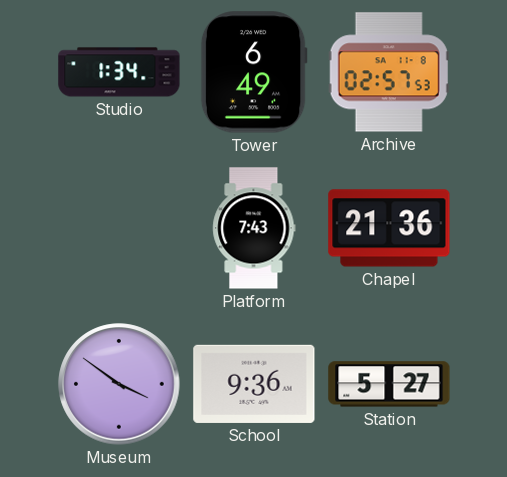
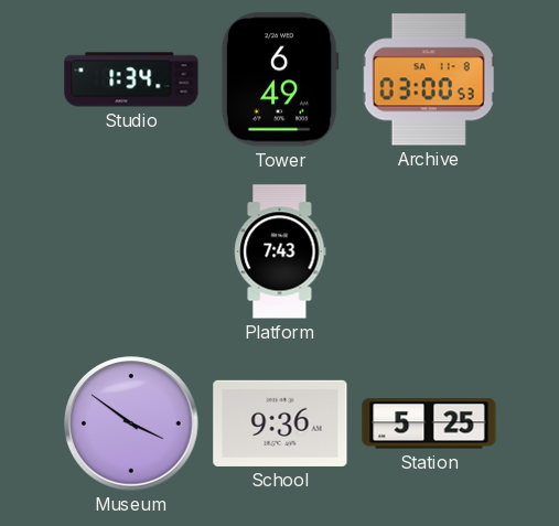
Archive: 02:57 -> 03:00
Chapel: 21:36 -> none
Station: 5:27 -> 5:25
